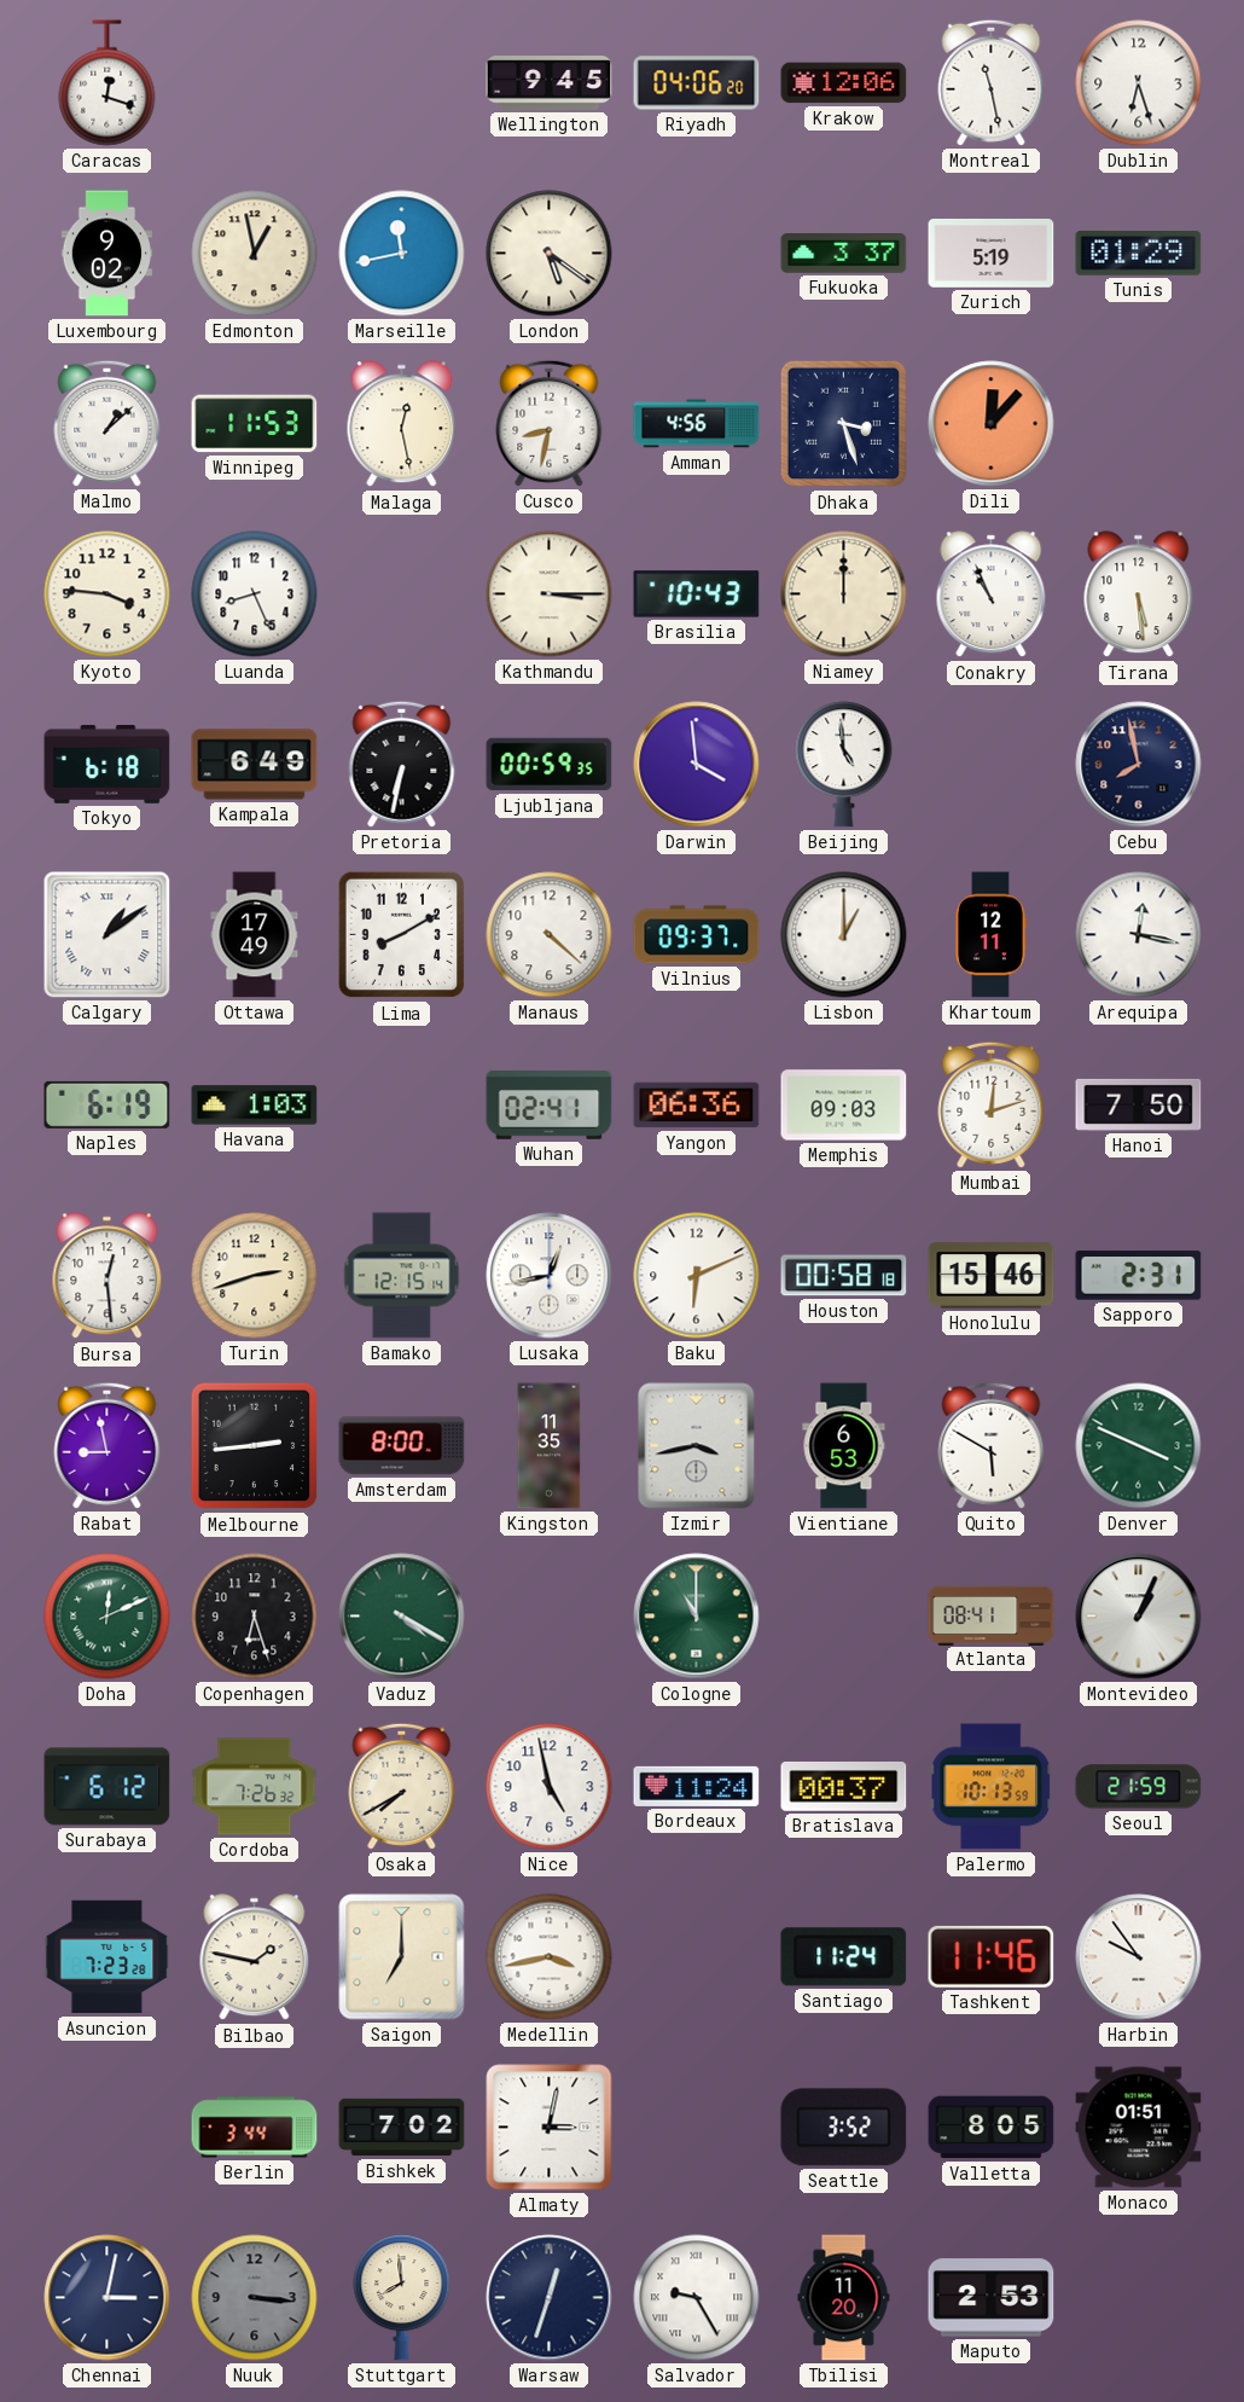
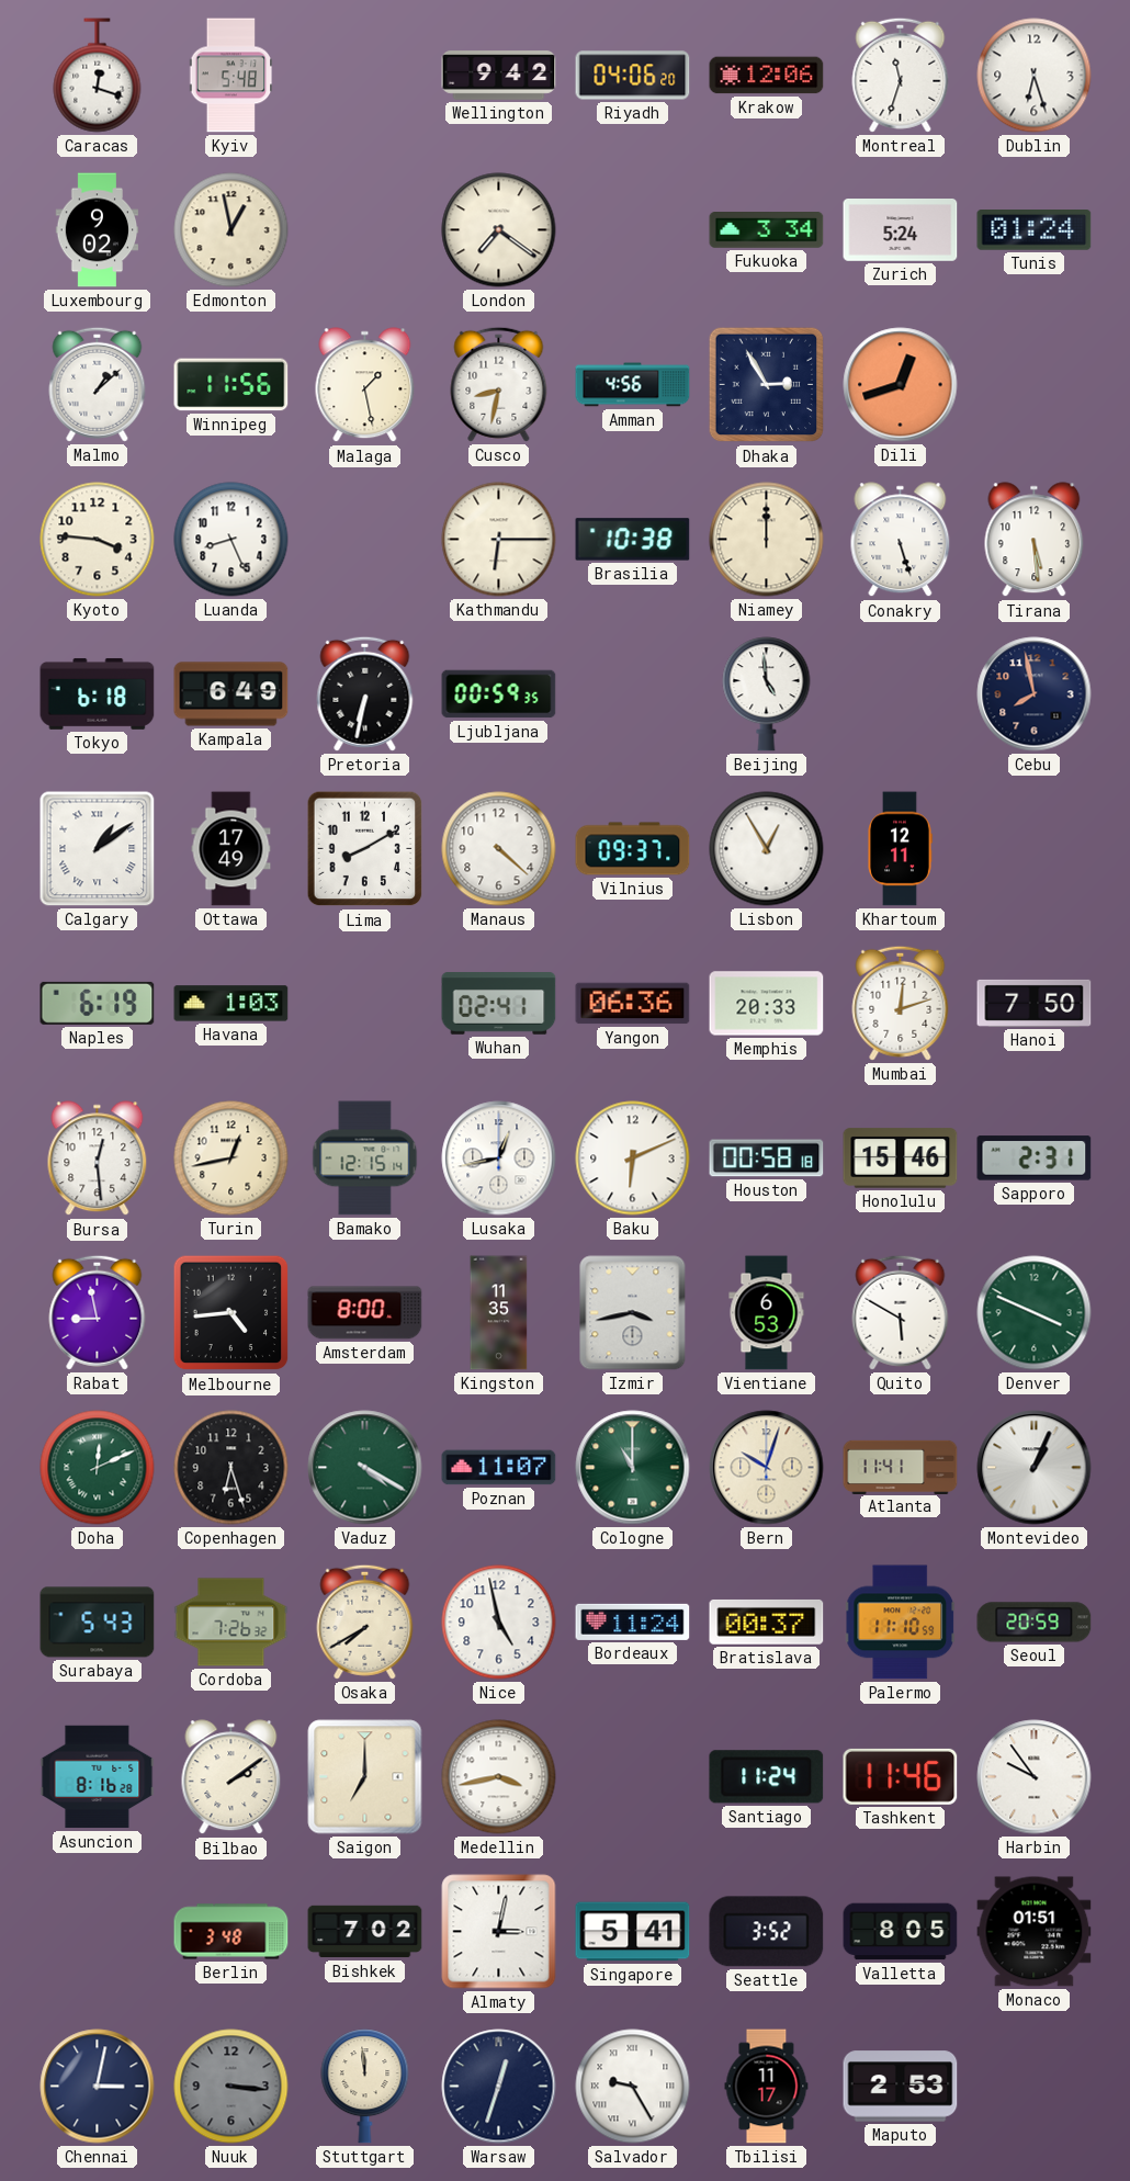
Kyiv: none -> 5:48
Wellington: 9:45 -> 9:42
Montreal: 11:28 -> 11:33
Marseille: 11:43 -> none
London: 5:21 -> 7:21
Fukuoka: 3:37 -> 3:34
Zurich: 5:19 -> 5:24
Tunis: 01:29 -> 01:24
Winnipeg: 11:53 -> 11:56
Malaga: 12:28 -> 1:28
Dhaka: 3:27 -> 2:55
Dili: 12:07 -> 12:42
Kathmandu: 3:15 -> 6:15
Brasilia: 10:43 -> 10:38
Conakry: 10:56 -> 5:27
Darwin: 3:59 -> none
Lisbon: 1:00 -> 12:55
Arequipa: 12:17 -> none
Memphis: 09:03 -> 20:33
Turin: 2:42 -> 12:43
Melbourne: 2:44 -> 4:44
Poznan: none -> 11:07
Bern: none -> 10:03
Atlanta: 08:41 -> 11:41
Surabaya: 6:12 -> 5:43
Palermo: 10:13 -> 11:10
Seoul: 21:59 -> 20:59
Asuncion: 7:23 -> 8:16
Bilbao: 1:47 -> 2:09
Berlin: 3:44 -> 3:48
Singapore: none -> 5:41
Stuttgart: 7:59 -> 11:59
Tbilisi: 11:20 -> 11:17
